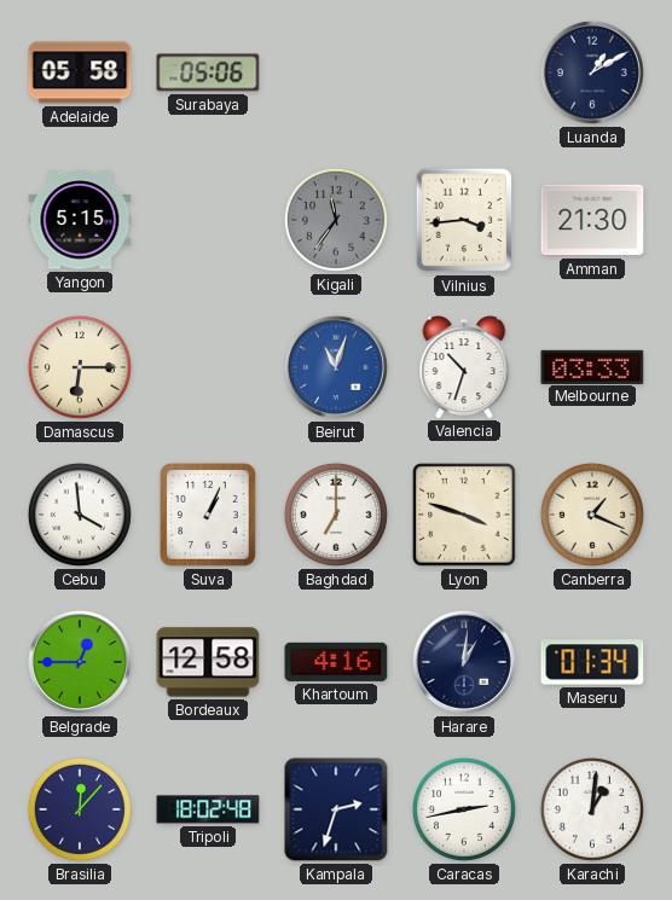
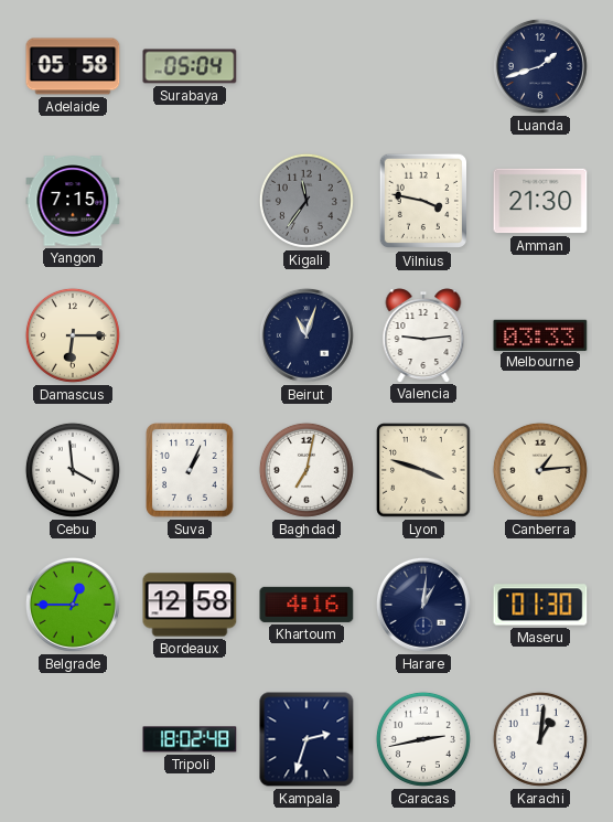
Surabaya: 05:06 -> 05:04
Luanda: 1:10 -> 1:42
Yangon: 5:15 -> 7:15
Vilnius: 3:44 -> 3:47
Beirut dial: blue -> navy
Valencia: 10:33 -> 9:14
Baghdad: 7:00 -> 7:02
Canberra: 1:19 -> 1:14
Maseru: 01:34 -> 01:30
Brasilia: 12:07 -> none
